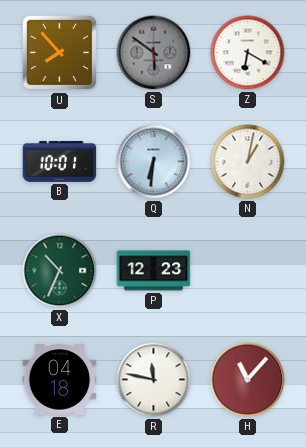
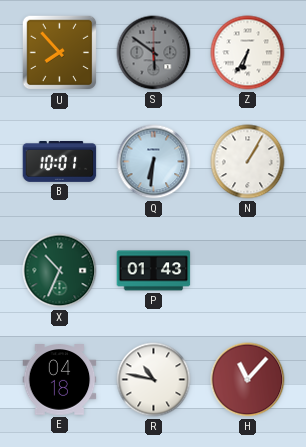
Z: 6:20 -> 6:35
N: 1:02 -> 1:05
P: 12:23 -> 01:43
R: 11:47 -> 10:47
